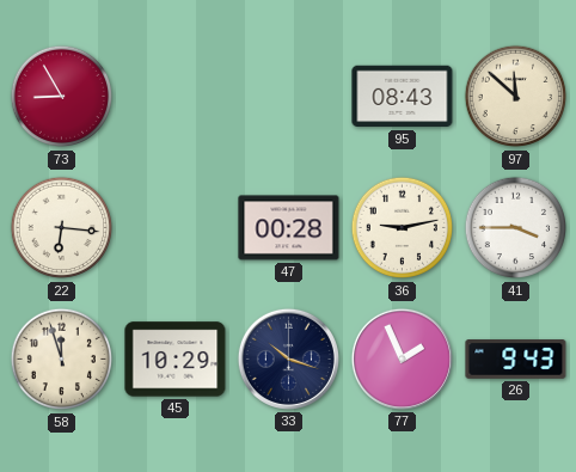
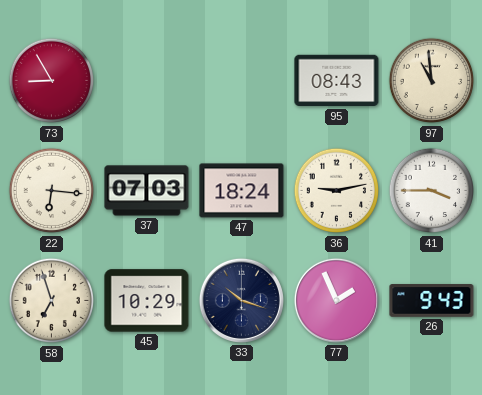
97: 11:52 -> 10:59
37: none -> 07:03
47: 00:28 -> 18:24
58: 11:57 -> 6:57
